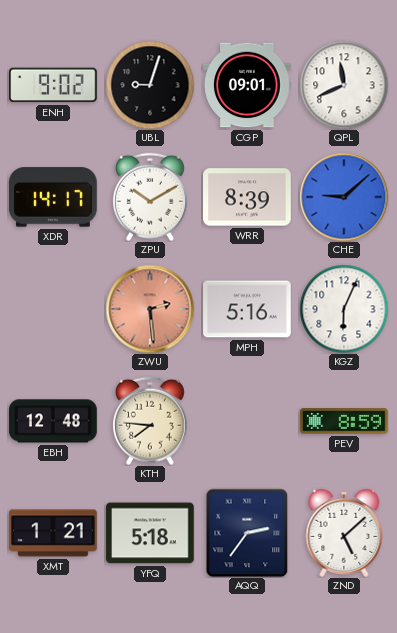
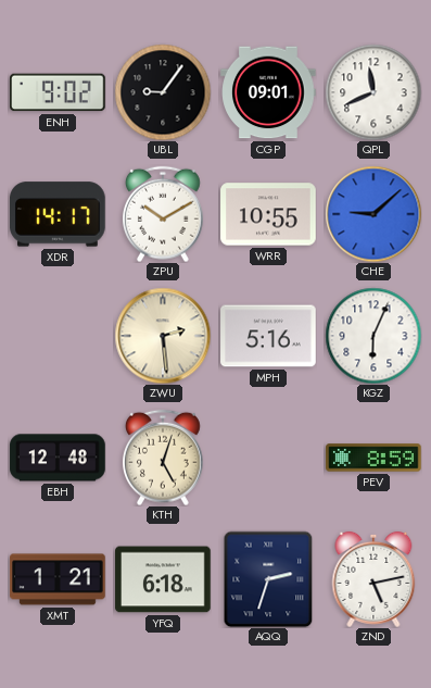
UBL: 9:03 -> 9:06
WRR: 8:39 -> 10:55
ZWU dial: salmon -> cream
KTH: 7:46 -> 5:03
YFQ: 5:18 -> 6:18
AQQ: 2:36 -> 2:33
ZND: 5:08 -> 5:13
